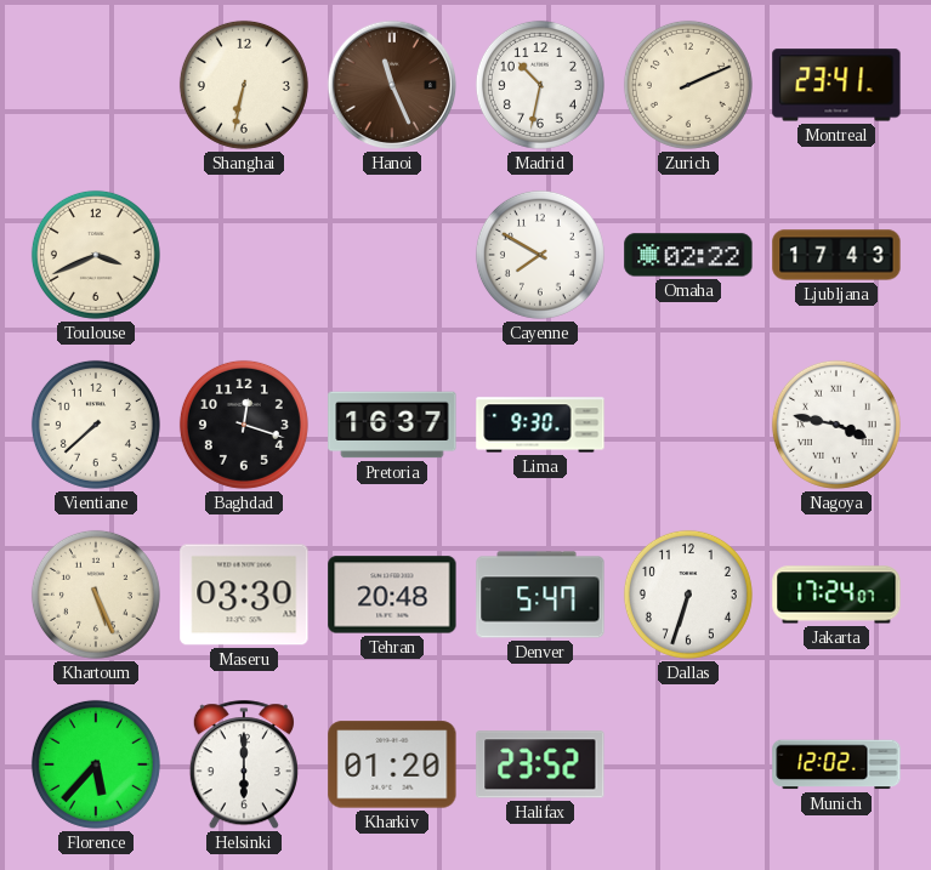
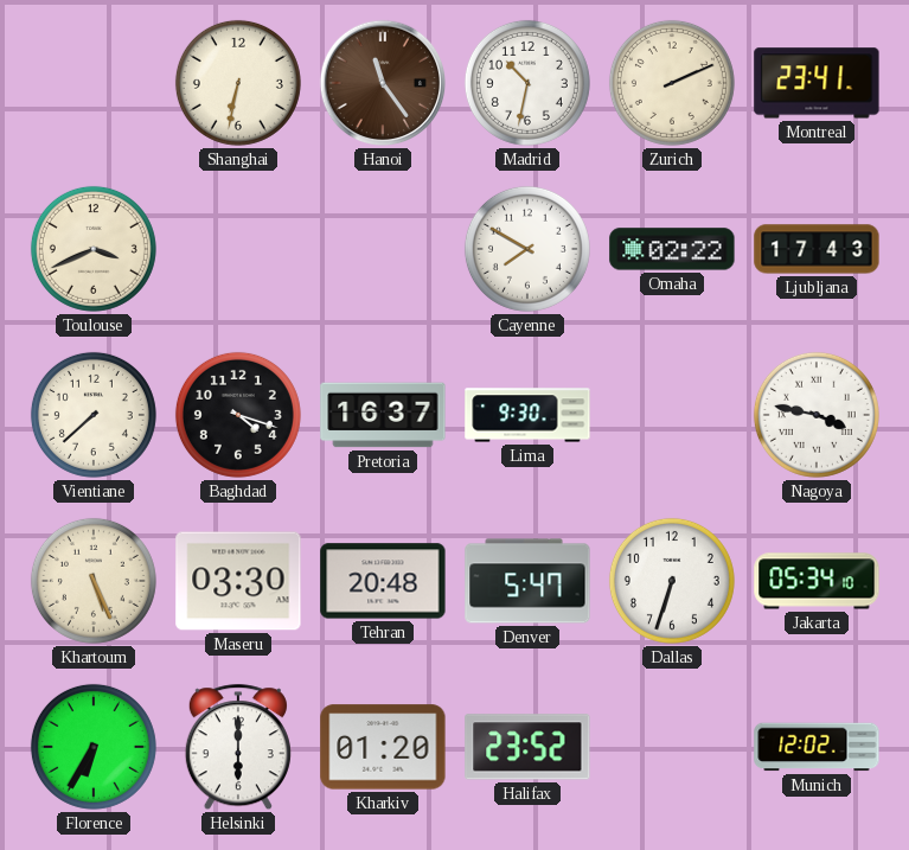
Hanoi: 11:26 -> 11:24
Baghdad: 12:18 -> 4:18
Jakarta: 17:24 -> 05:34
Florence: 5:37 -> 6:35
